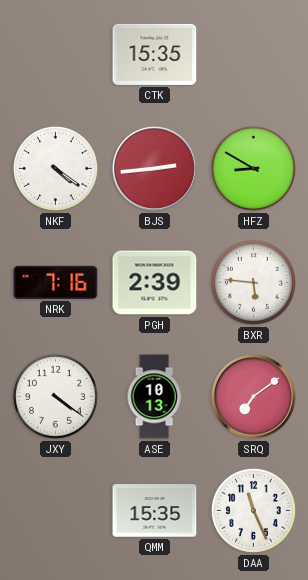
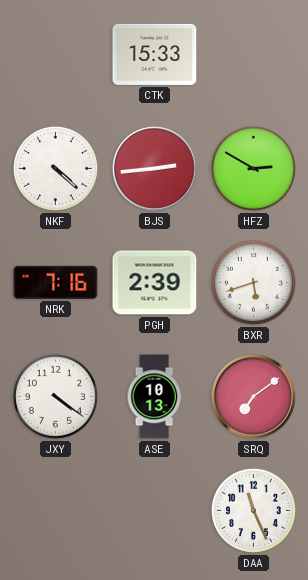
CTK: 15:35 -> 15:33
NKF: 4:21 -> 4:22
HFZ: 8:50 -> 2:50
BXR: 5:46 -> 5:42
QMM: 15:35 -> none
